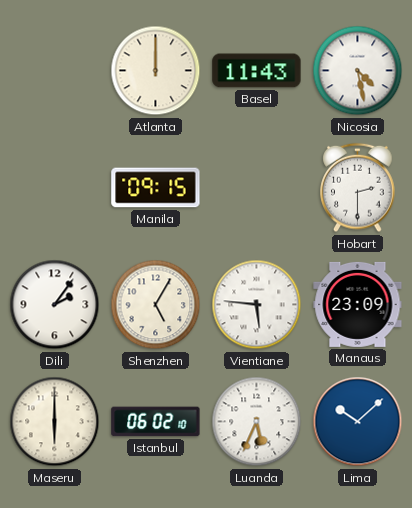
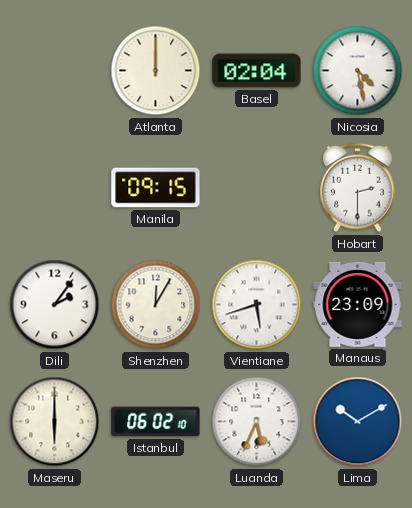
Basel: 11:43 -> 02:04
Shenzhen: 5:05 -> 12:05
Vientiane: 5:46 -> 5:42
Lima: 10:08 -> 10:10
